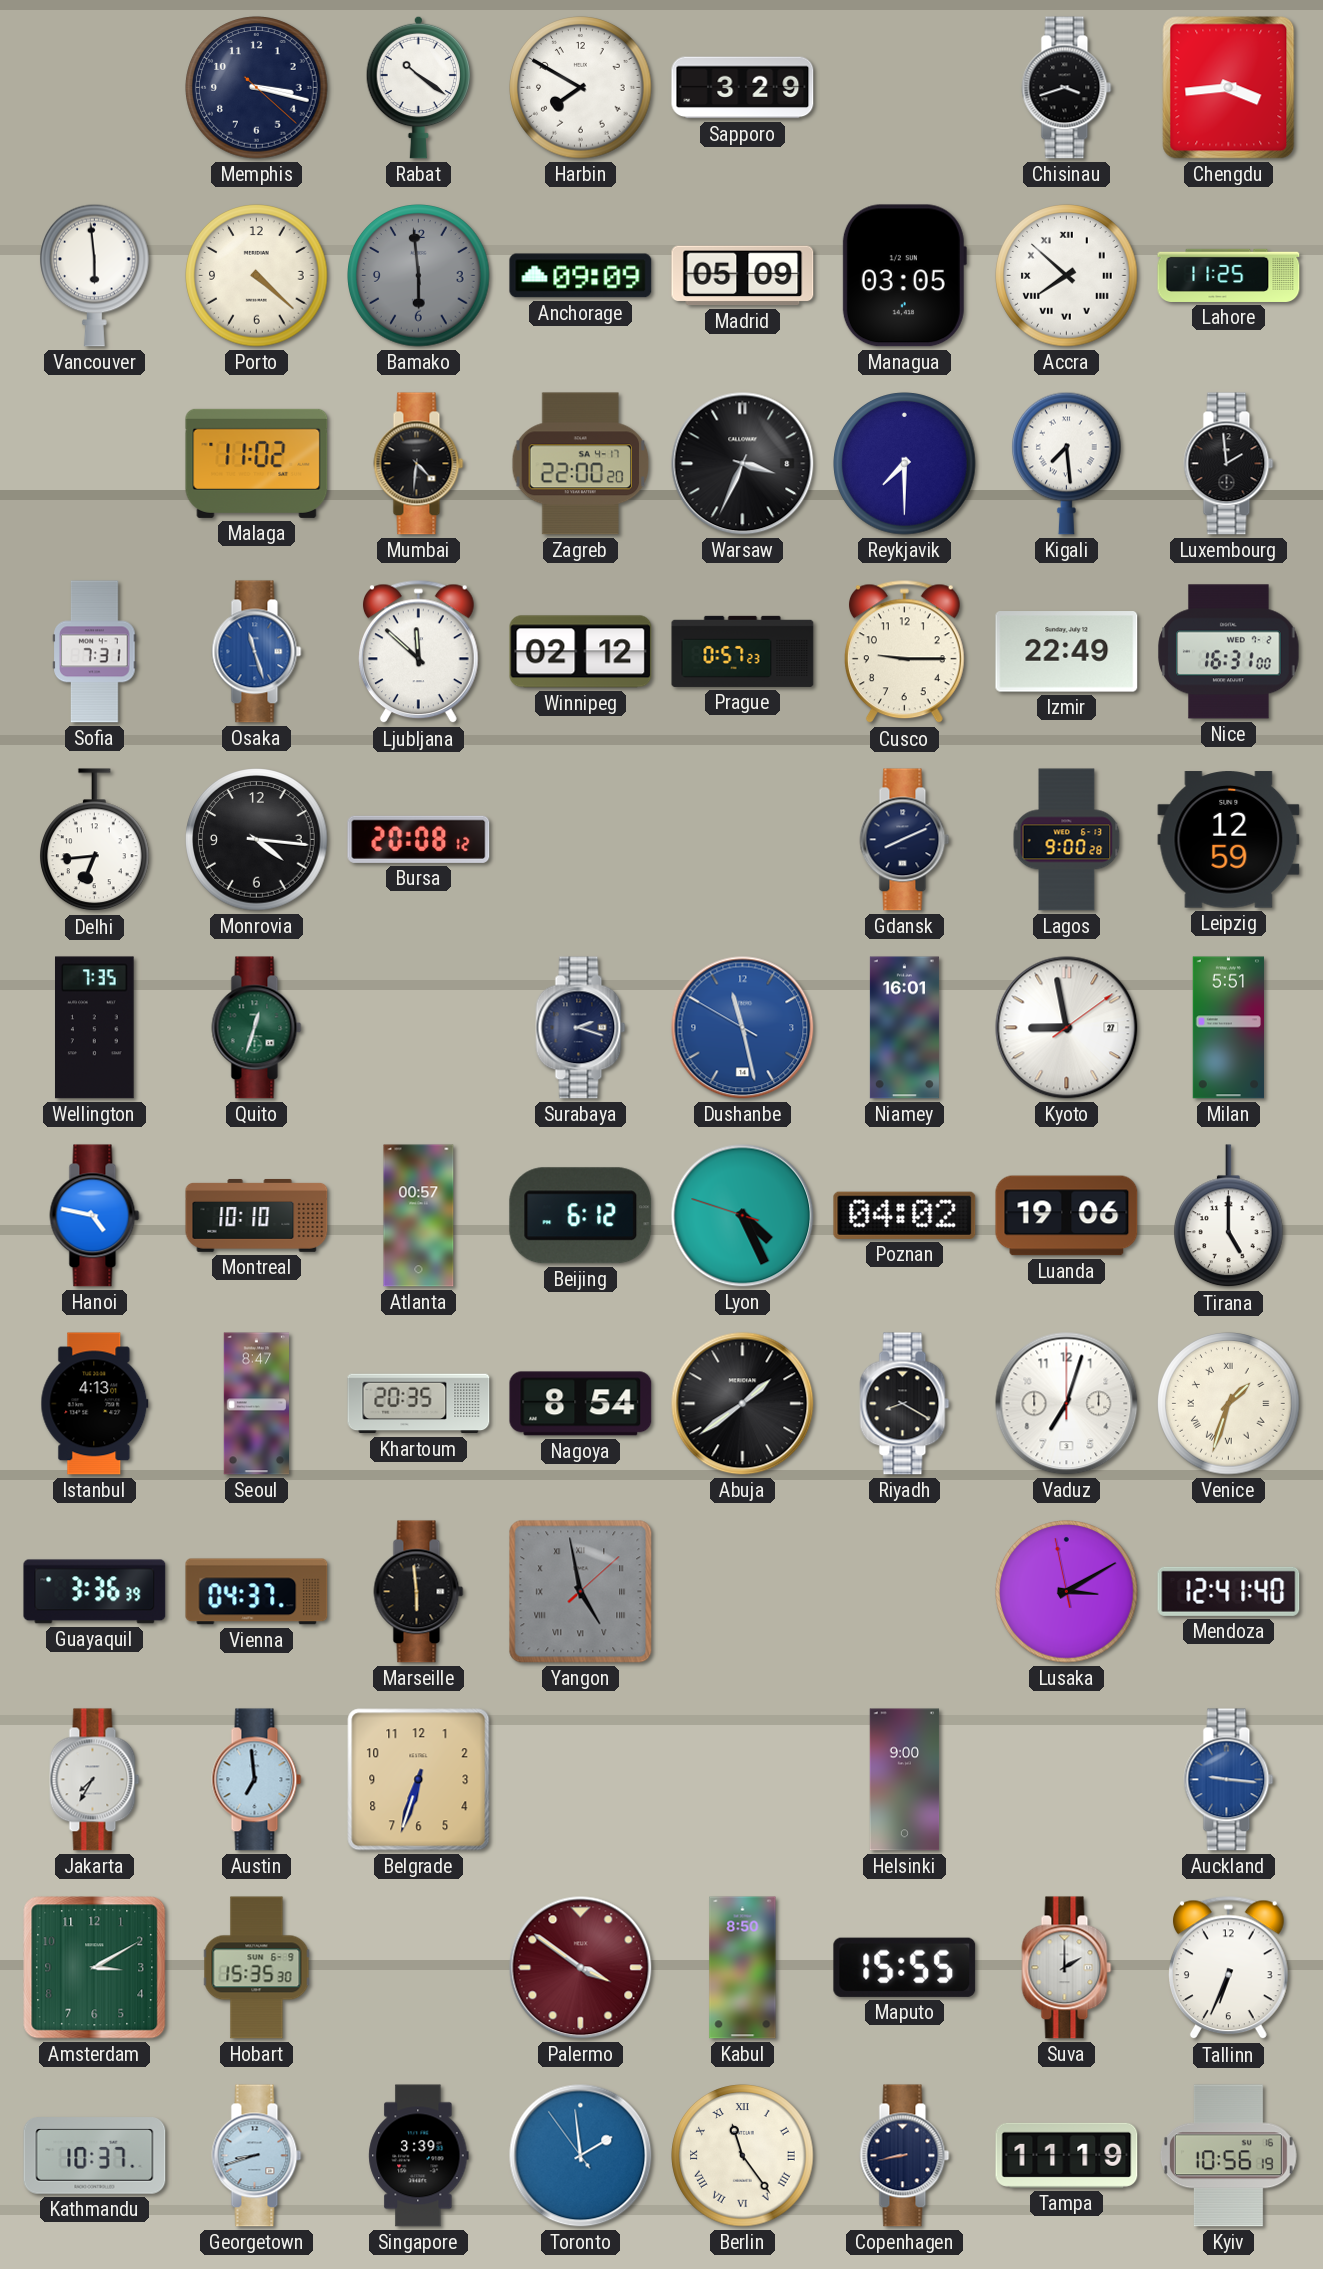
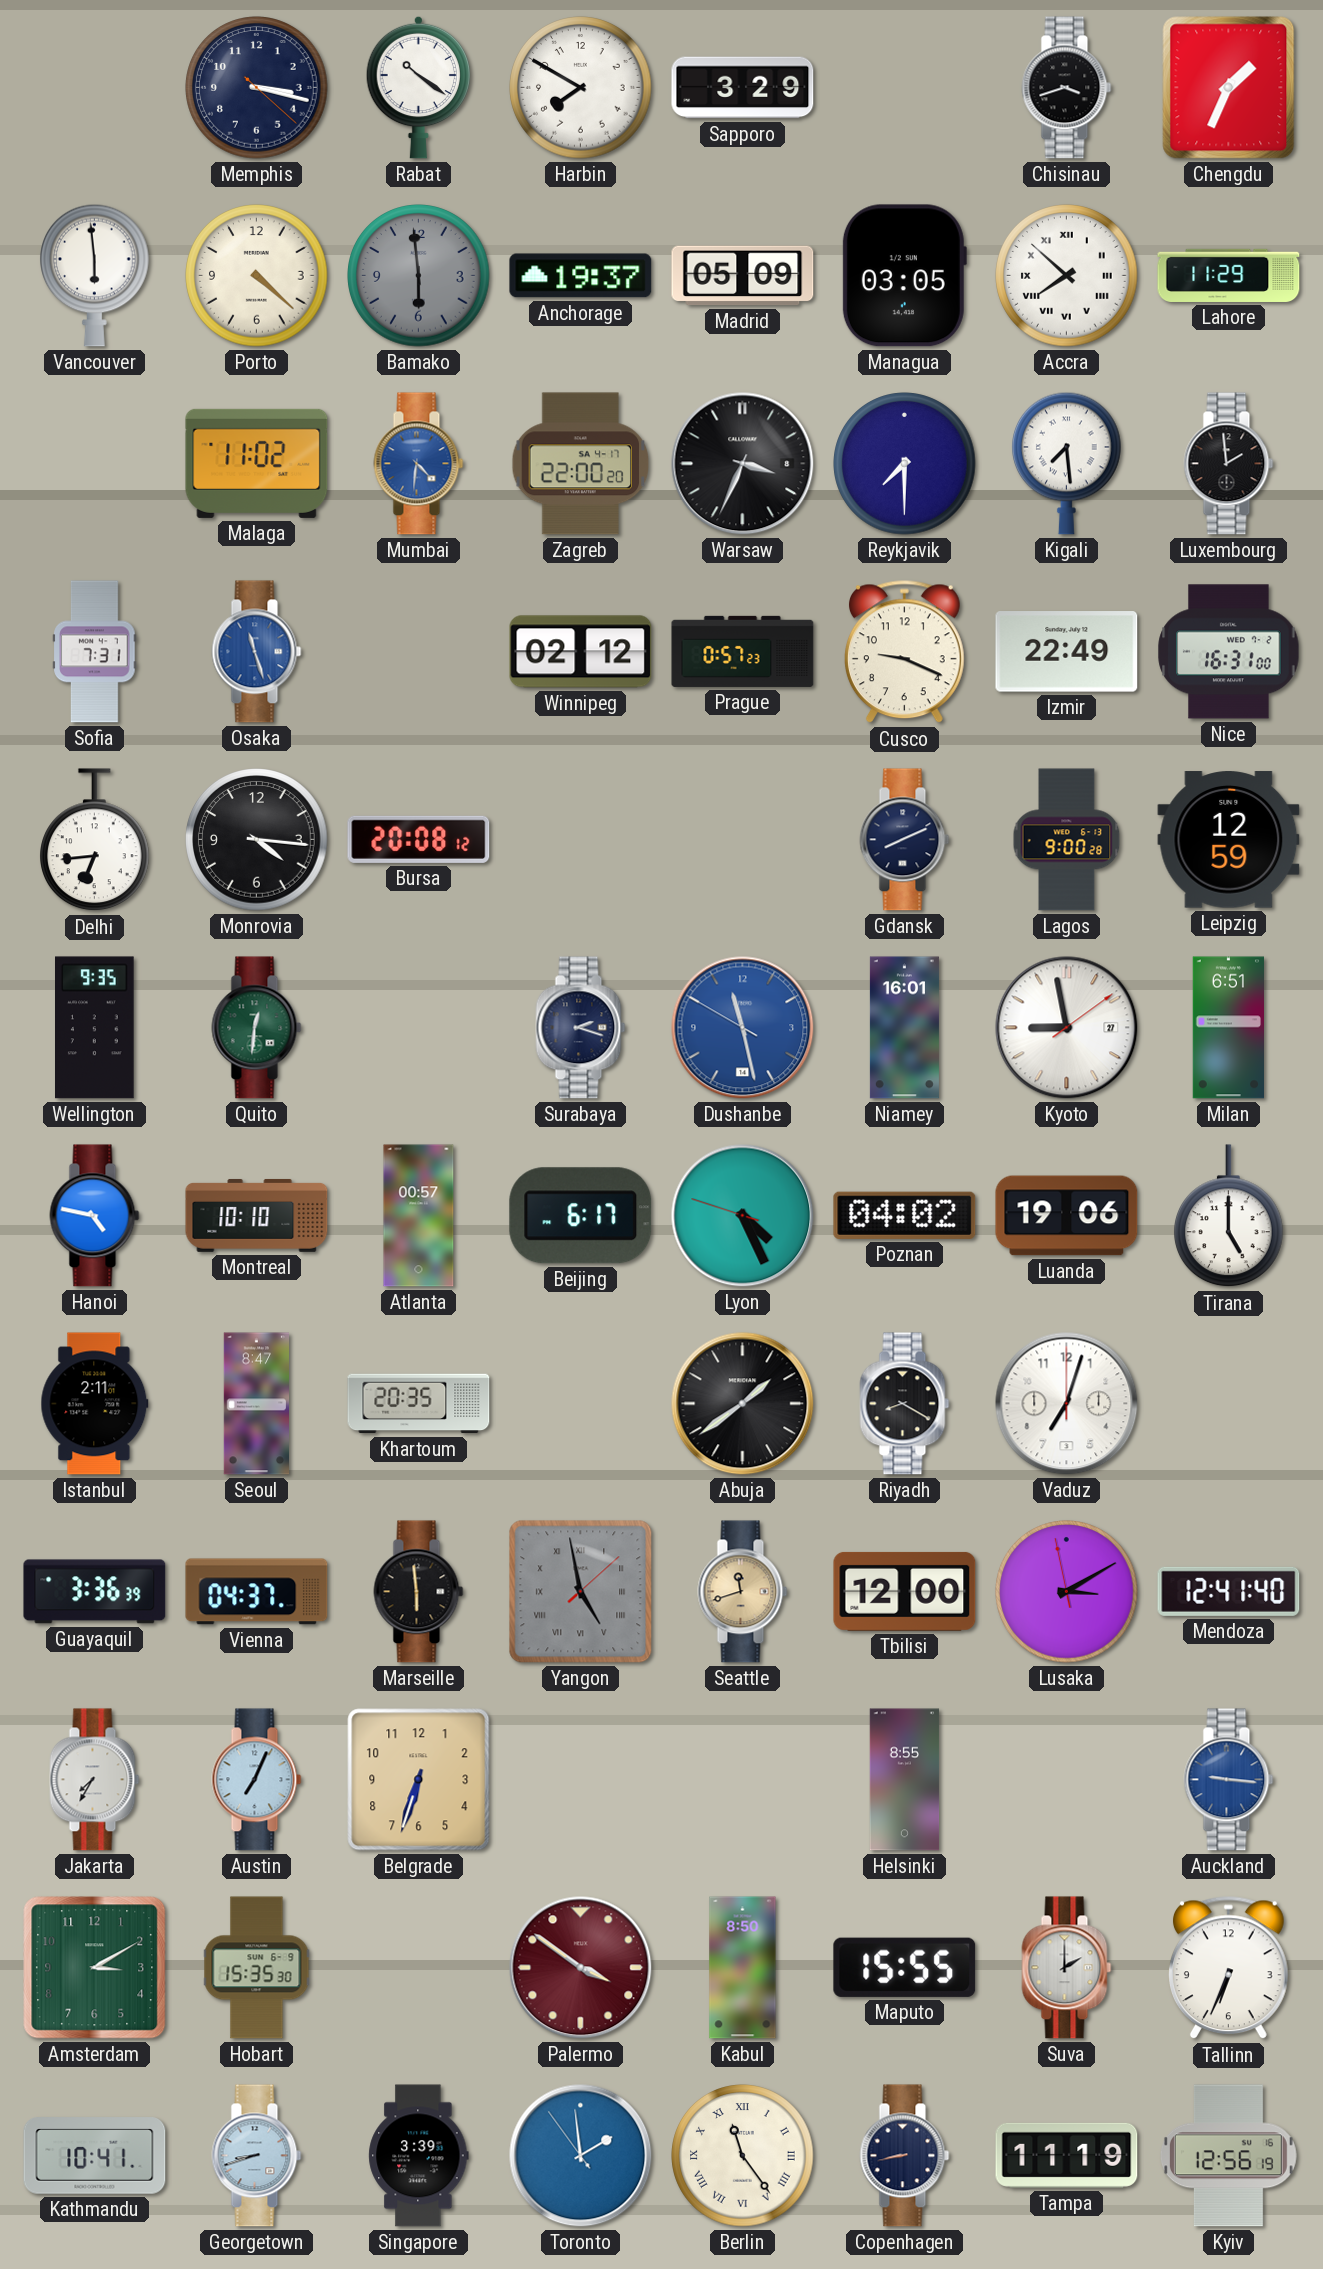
Chengdu: 3:44 -> 1:34
Anchorage: 09:09 -> 19:37
Lahore: 11:25 -> 11:29
Mumbai dial: black -> blue
Ljubljana: 11:52 -> none
Cusco: 9:15 -> 9:19
Wellington: 7:35 -> 9:35
Quito: 12:33 -> 12:31
Milan: 5:51 -> 6:51
Beijing: 6:12 -> 6:17
Istanbul: 4:13 -> 2:11
Nagoya: 8:54 -> none
Venice: 1:33 -> none
Seattle: none -> 11:42
Tbilisi: none -> 12:00
Austin: 6:59 -> 7:04
Helsinki: 9:00 -> 8:55
Kathmandu: 10:37 -> 10:41
Kyiv: 10:56 -> 12:56
